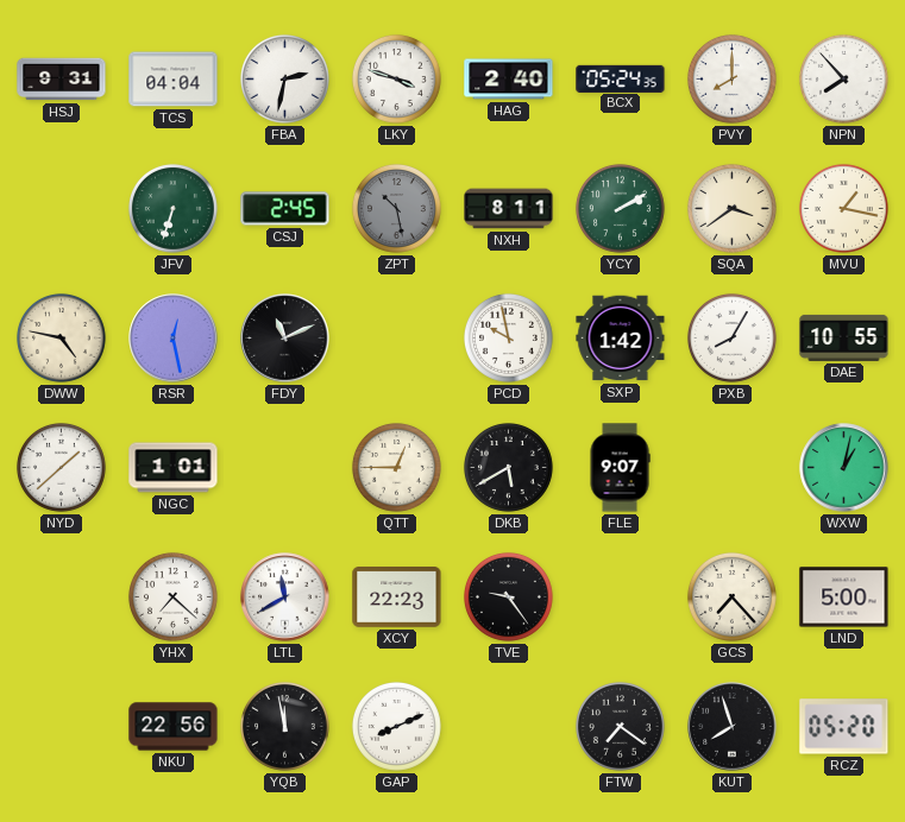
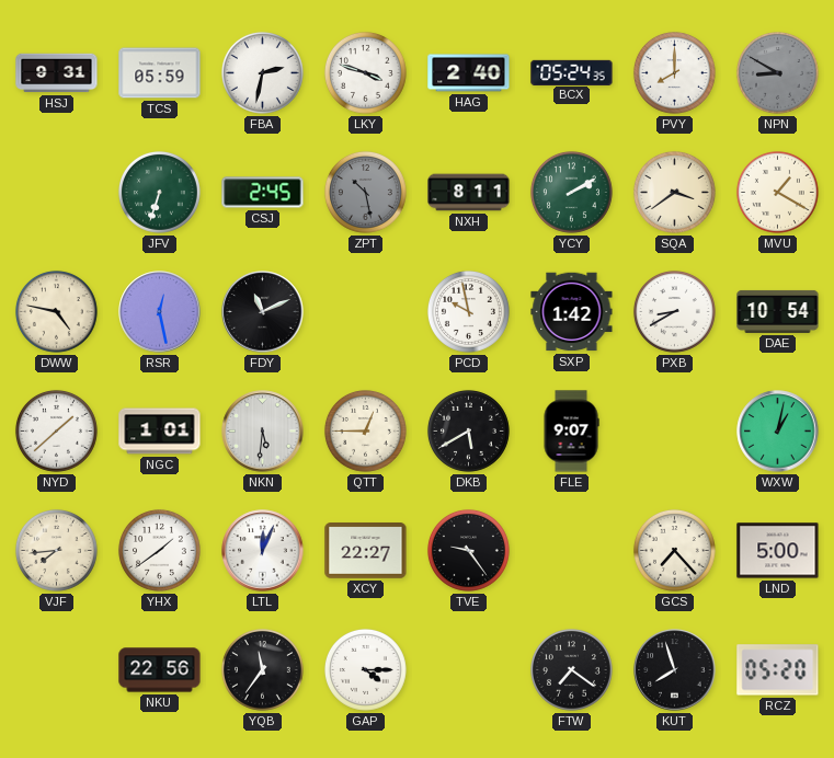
TCS: 04:04 -> 05:59
NPN: 7:53 -> 8:50
NPN dial: white -> grey
MVU: 1:17 -> 1:20
PXB: 8:05 -> 8:40
DAE: 10:55 -> 10:54
NKN: none -> 5:31
VJF: none -> 7:44
YHX: 7:22 -> 1:39
LTL: 11:40 -> 12:04
XCY: 22:23 -> 22:27
YQB: 11:58 -> 11:36
GAP: 8:11 -> 4:15
